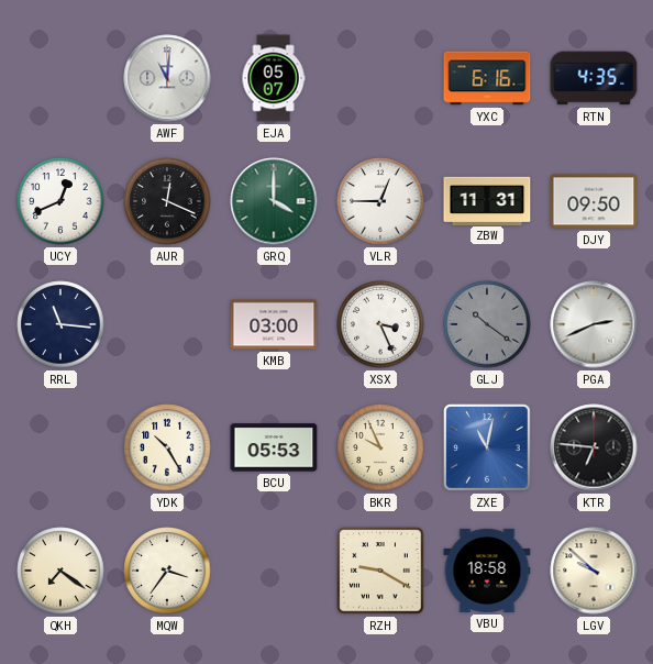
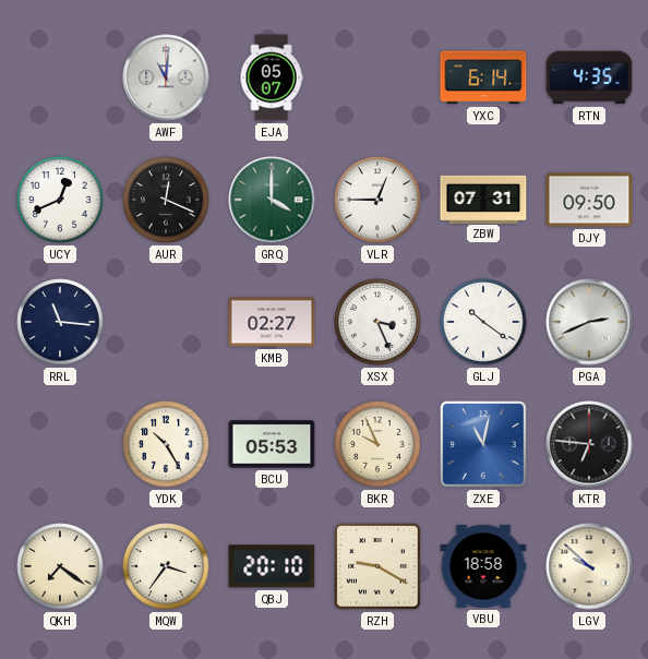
YXC: 6:16 -> 6:14
ZBW: 11:31 -> 07:31
KMB: 03:00 -> 02:27
GLJ dial: grey -> white
QBJ: none -> 20:10
